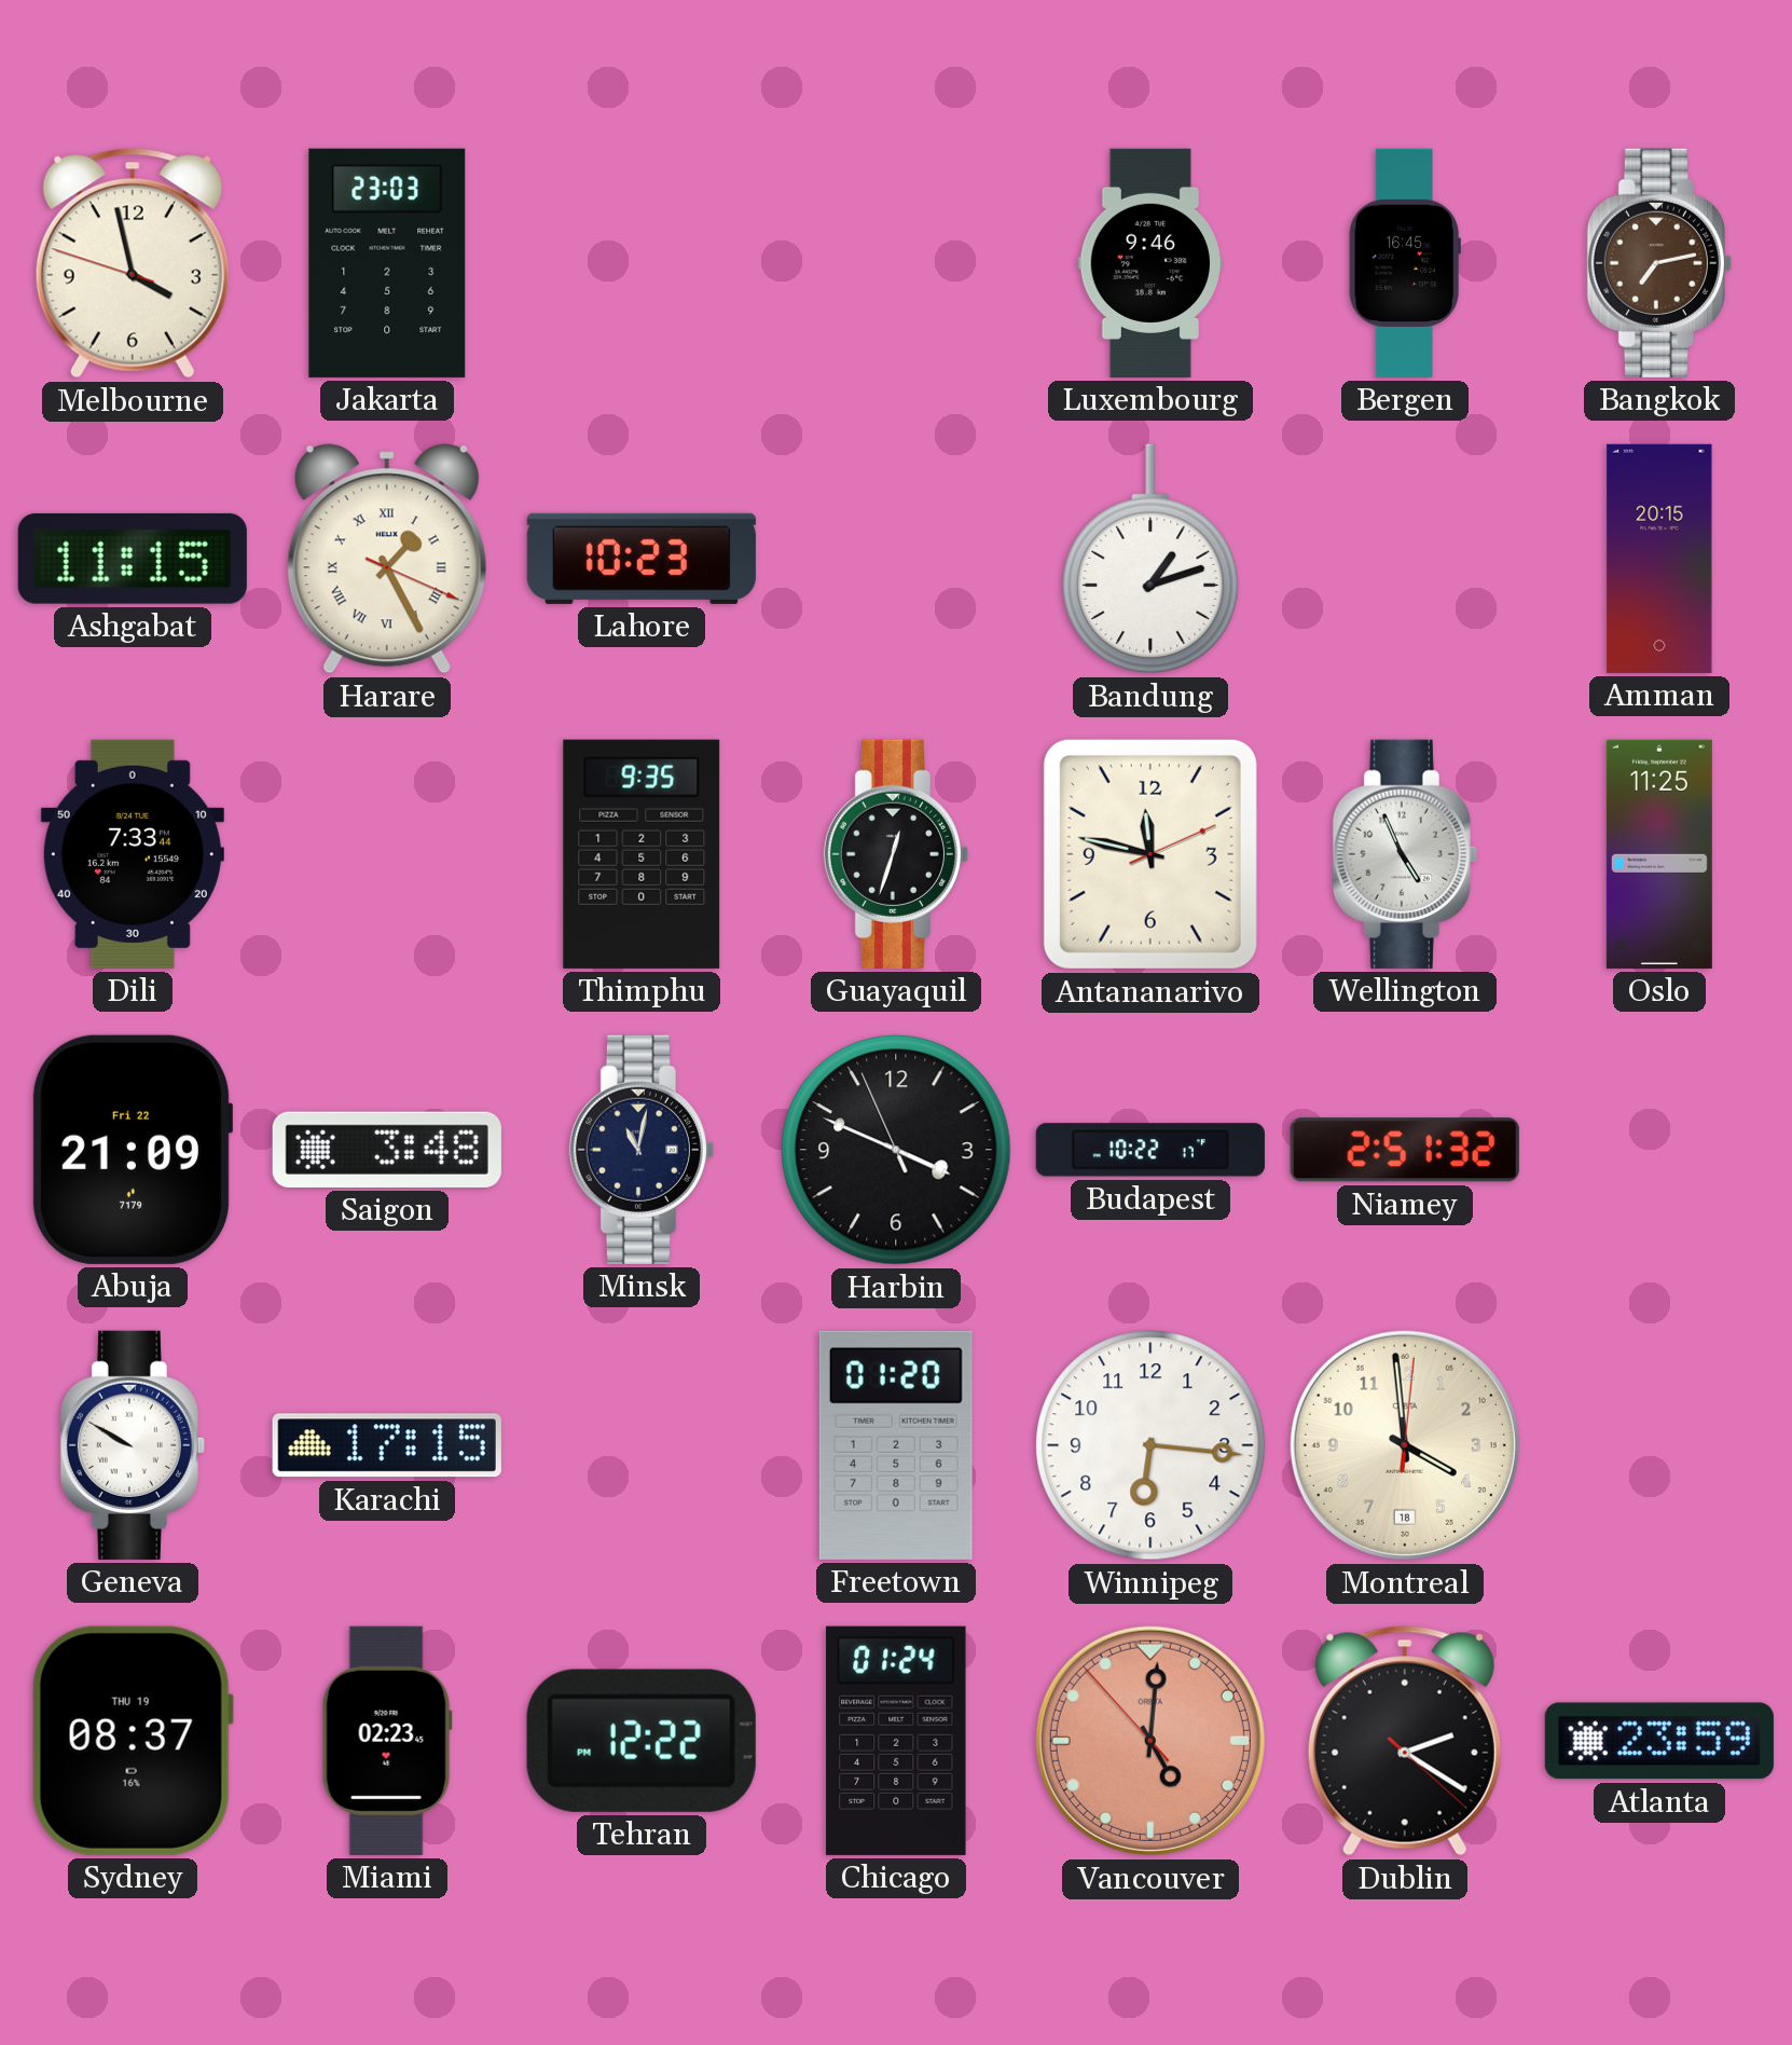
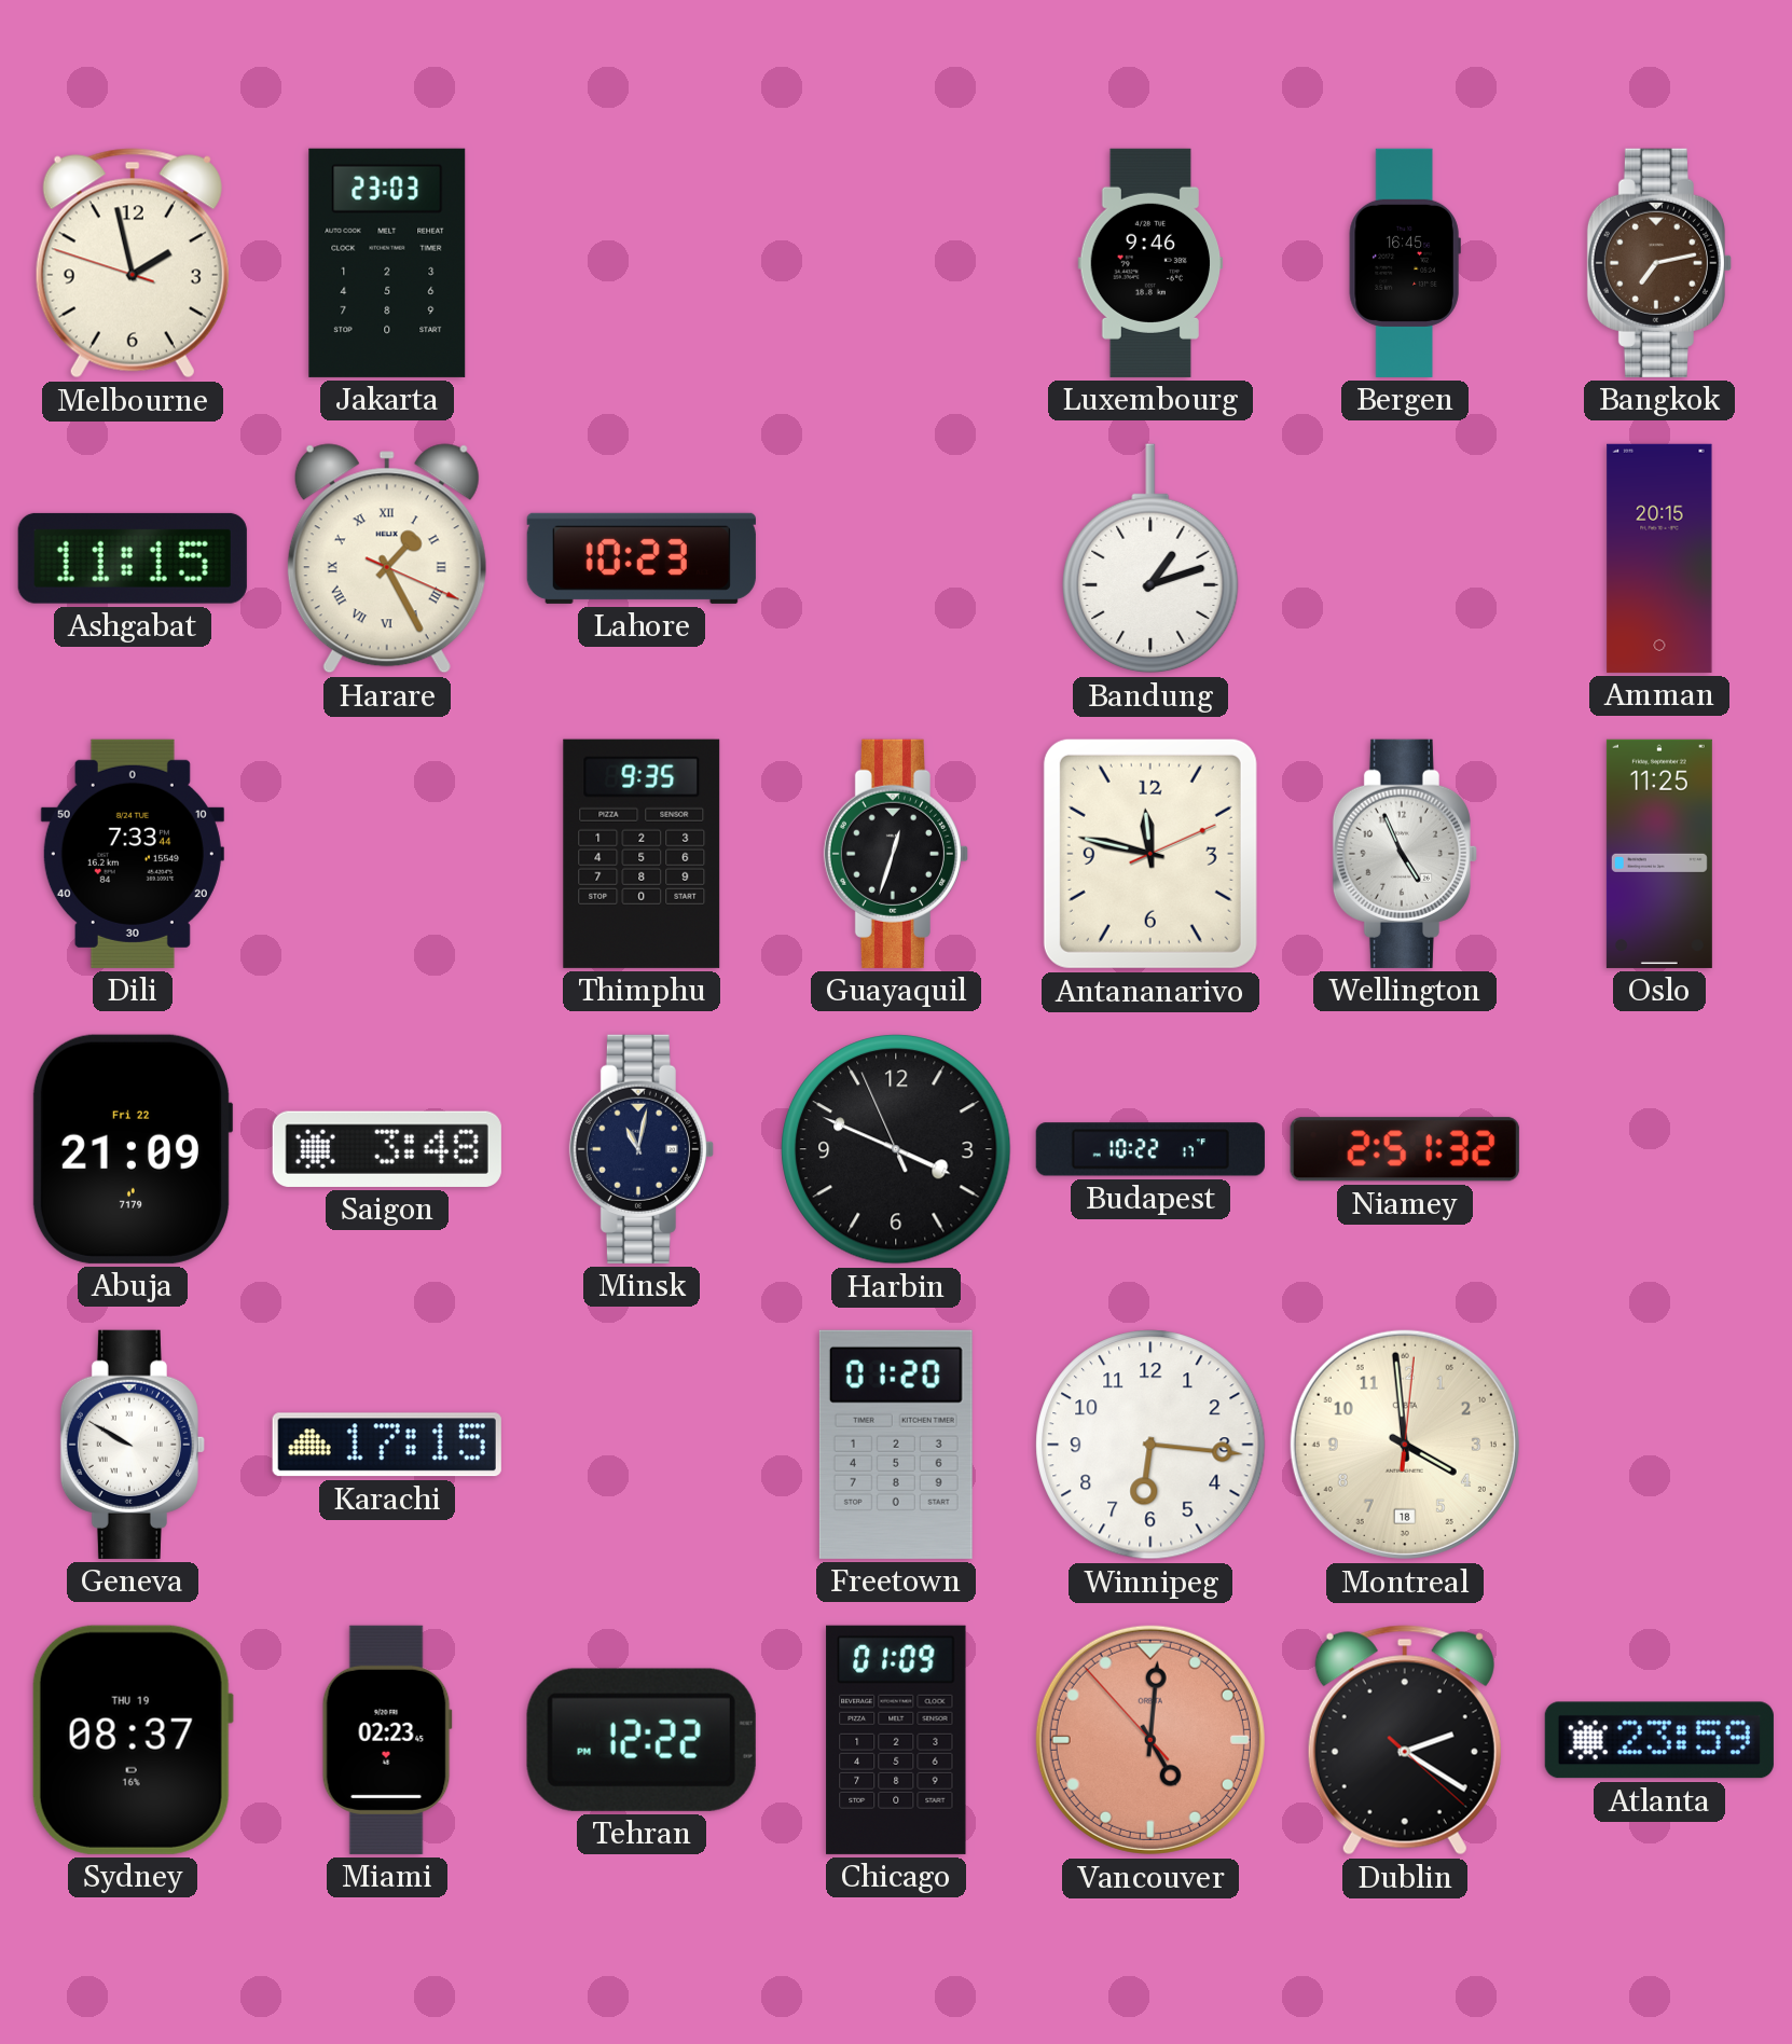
Melbourne: 3:57 -> 1:57
Chicago: 01:24 -> 01:09
